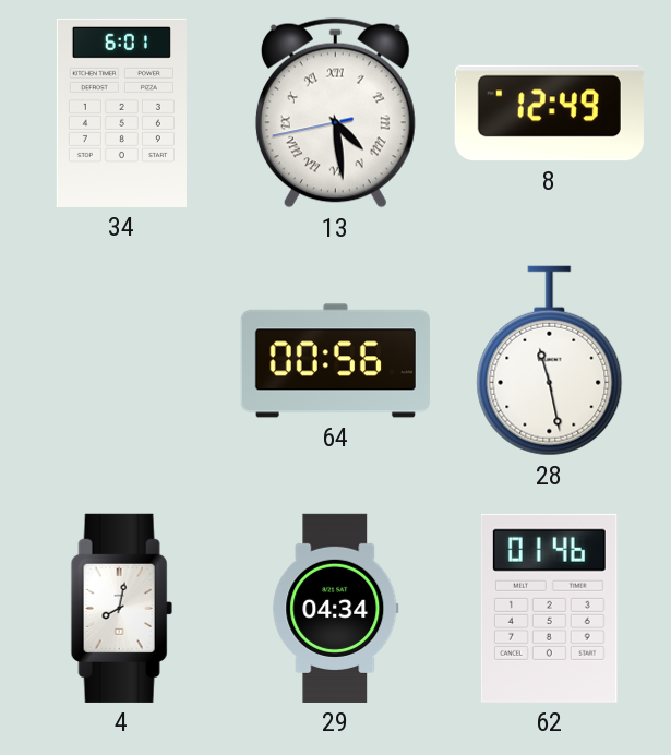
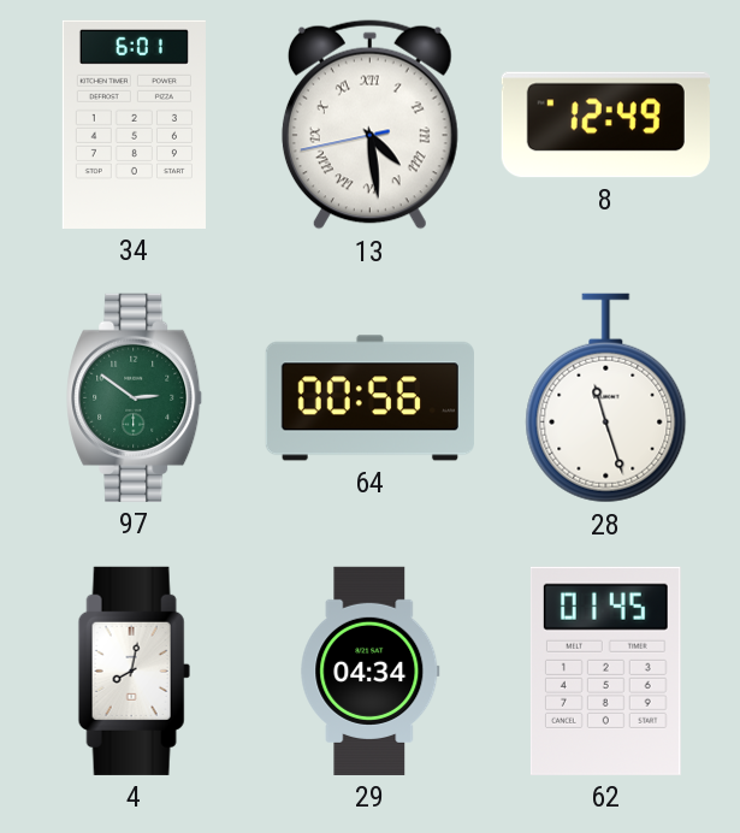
97: none -> 2:51
28: 11:28 -> 11:27
62: 01:46 -> 01:45
